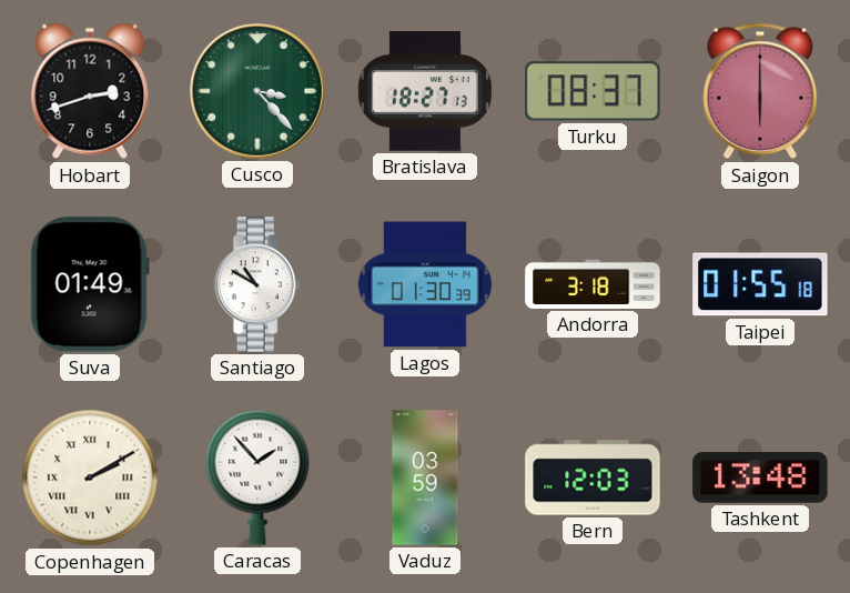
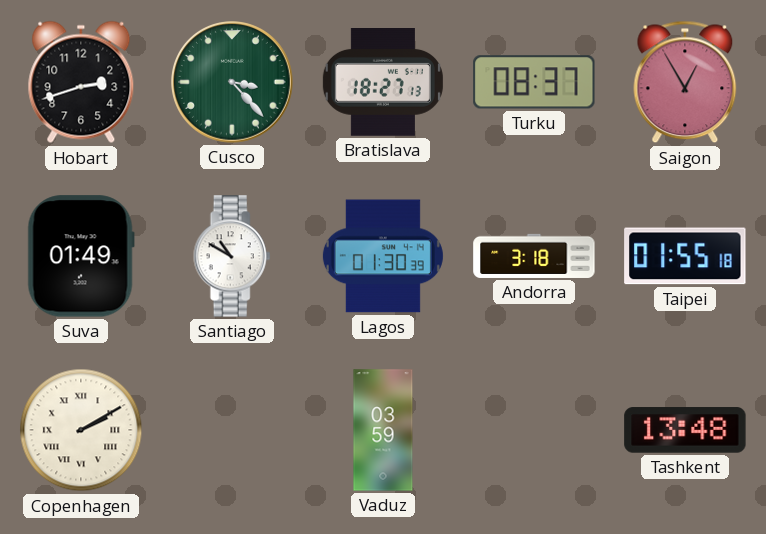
Saigon: 6:00 -> 12:55
Caracas: 1:53 -> none
Bern: 12:03 -> none
